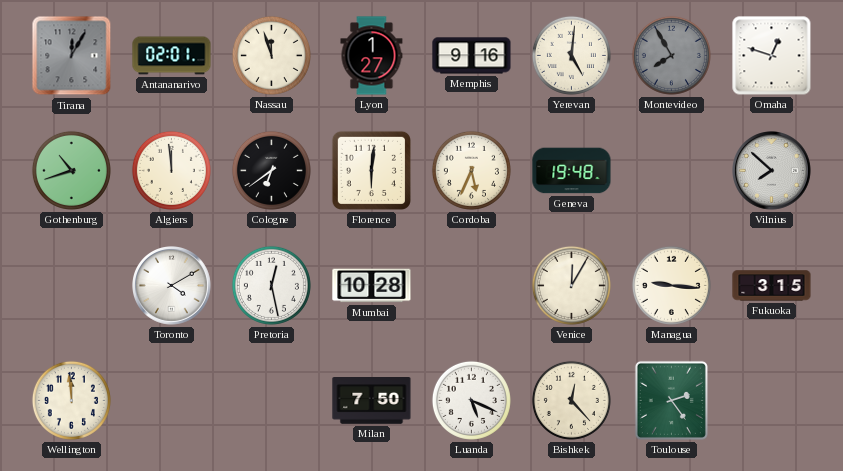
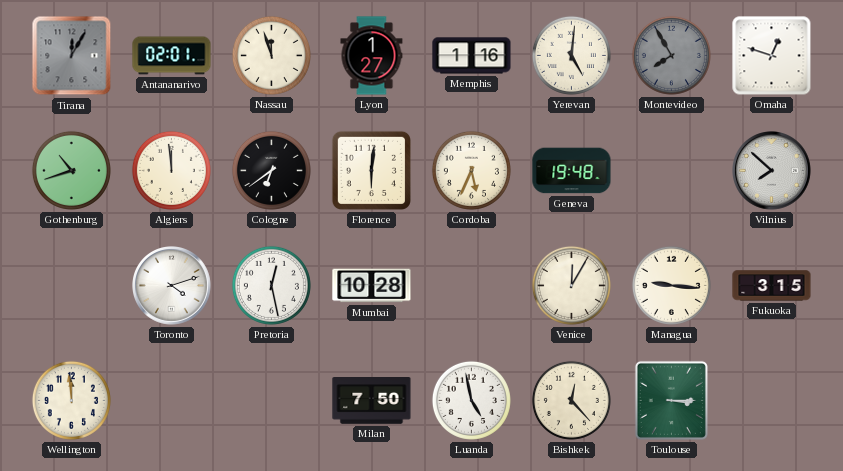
Memphis: 9:16 -> 1:16
Toronto: 4:10 -> 4:12
Luanda: 5:19 -> 4:58
Toulouse: 2:24 -> 3:15
